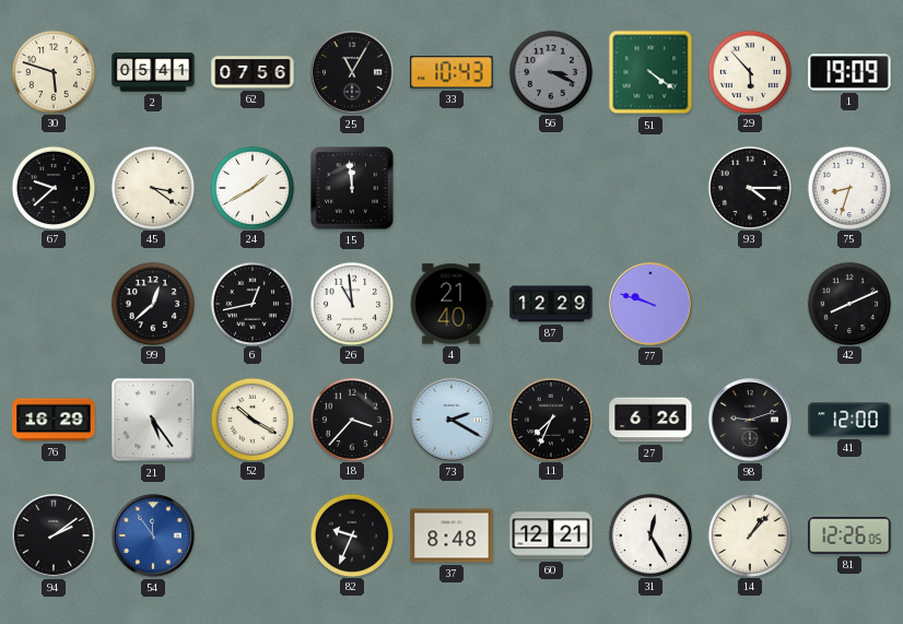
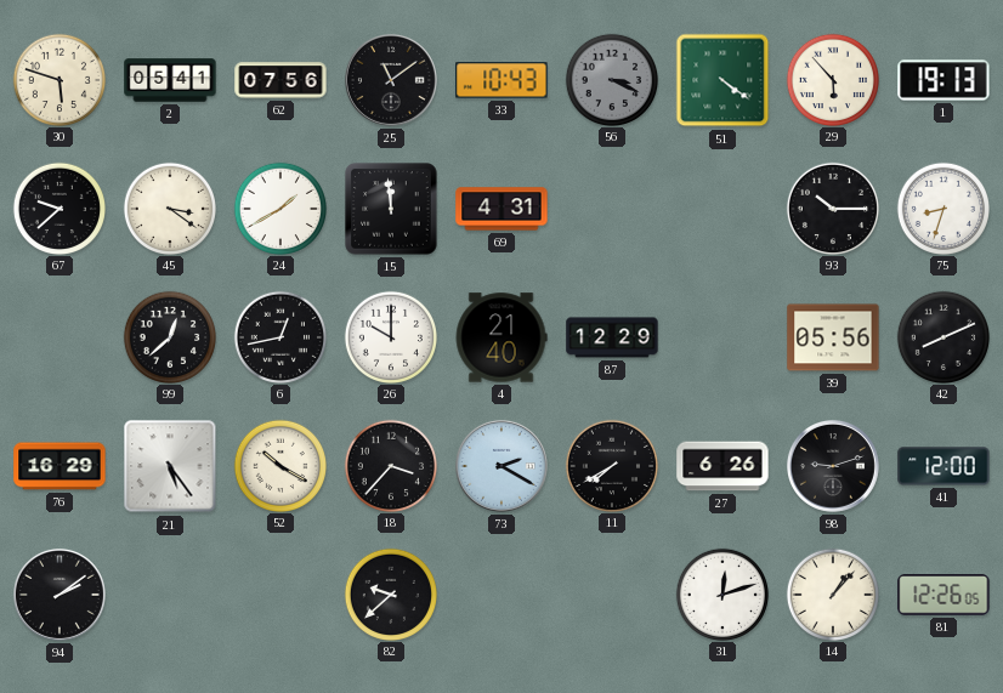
25: 11:05 -> 11:09
1: 19:09 -> 19:13
69: none -> 4:31
93: 4:15 -> 10:15
26: 10:59 -> 10:00
77: 9:48 -> none
39: none -> 05:56
11: 7:34 -> 7:40
54: 11:54 -> none
82: 9:34 -> 9:38
37: 8:48 -> none
60: 12:21 -> none
31: 12:25 -> 12:12
